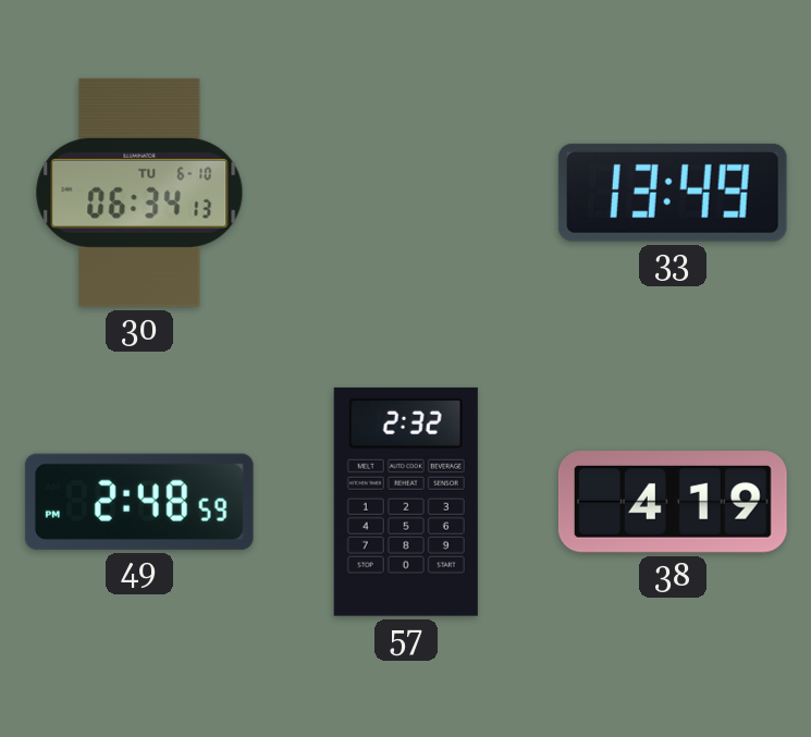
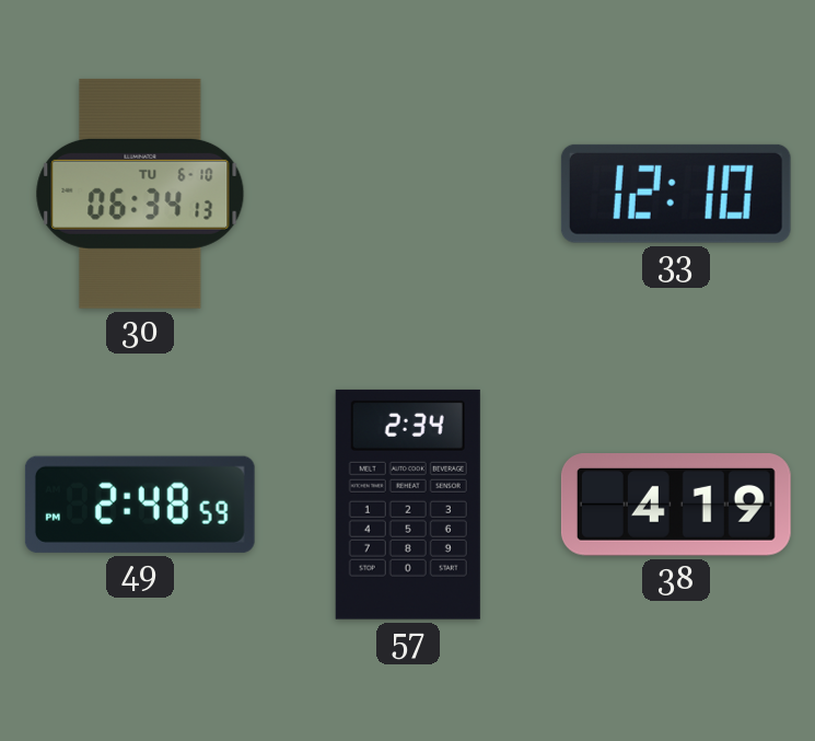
33: 13:49 -> 12:10
57: 2:32 -> 2:34
